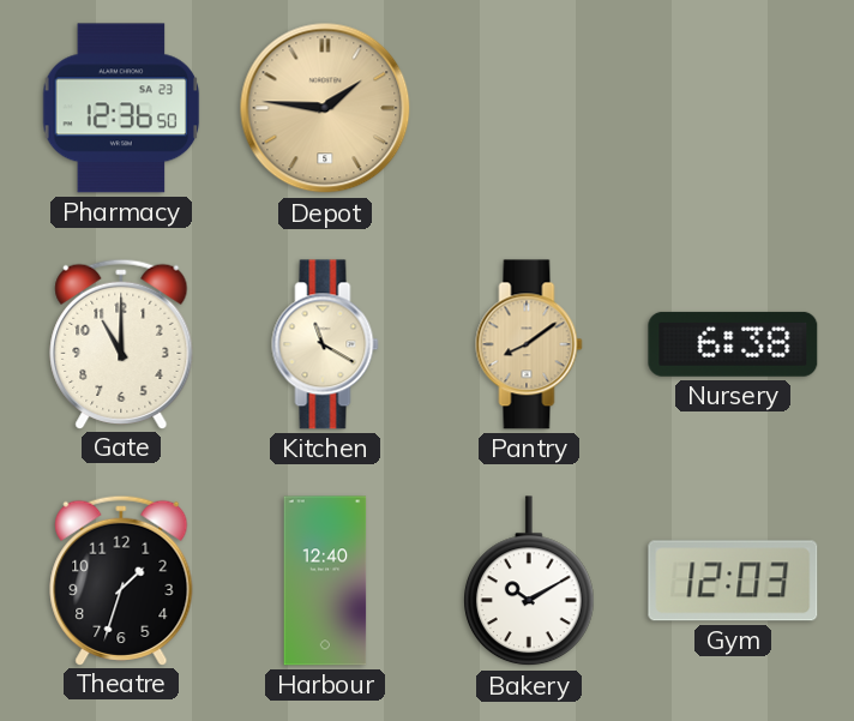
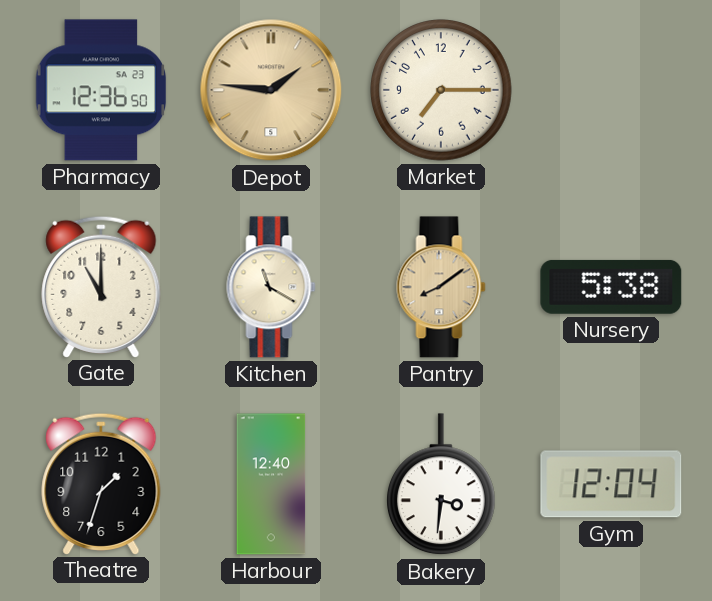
Market: none -> 7:15
Nursery: 6:38 -> 5:38
Bakery: 10:10 -> 3:31
Gym: 12:03 -> 12:04
